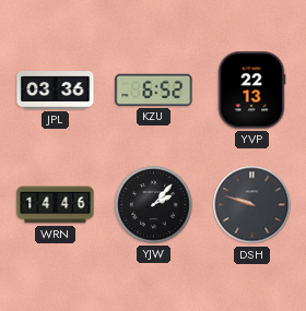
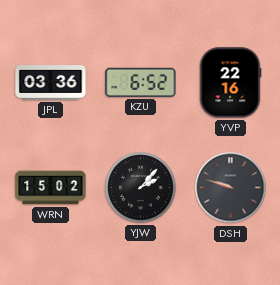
YVP: 22:13 -> 22:16
WRN: 14:46 -> 15:02
